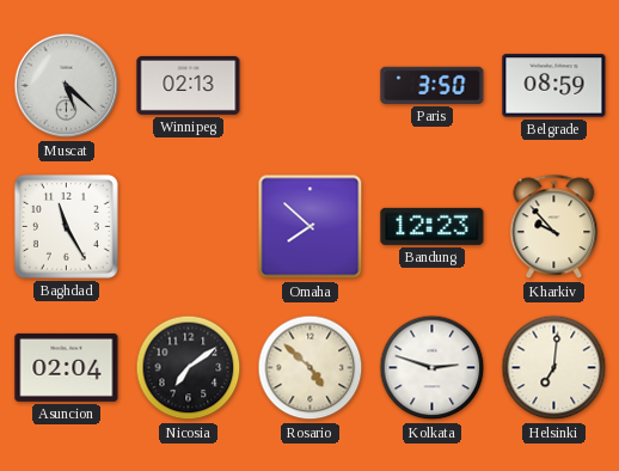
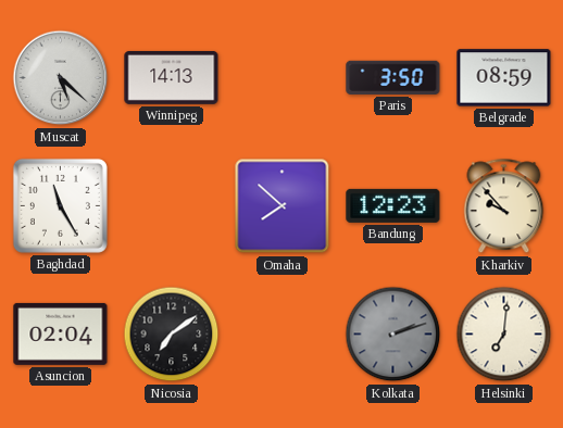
Winnipeg: 02:13 -> 14:13
Rosario: 4:52 -> none
Kolkata: 2:48 -> 2:12
Kolkata dial: white -> grey
